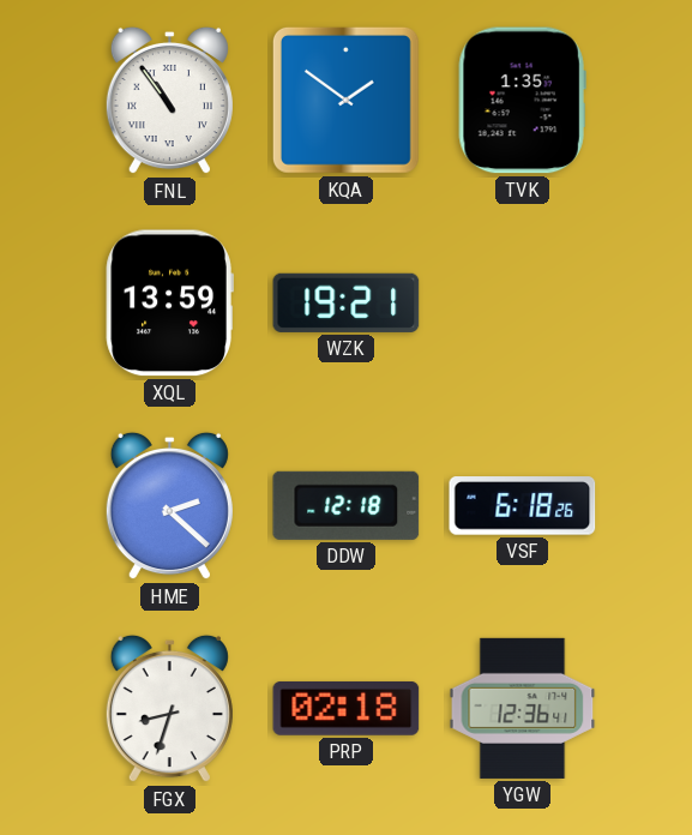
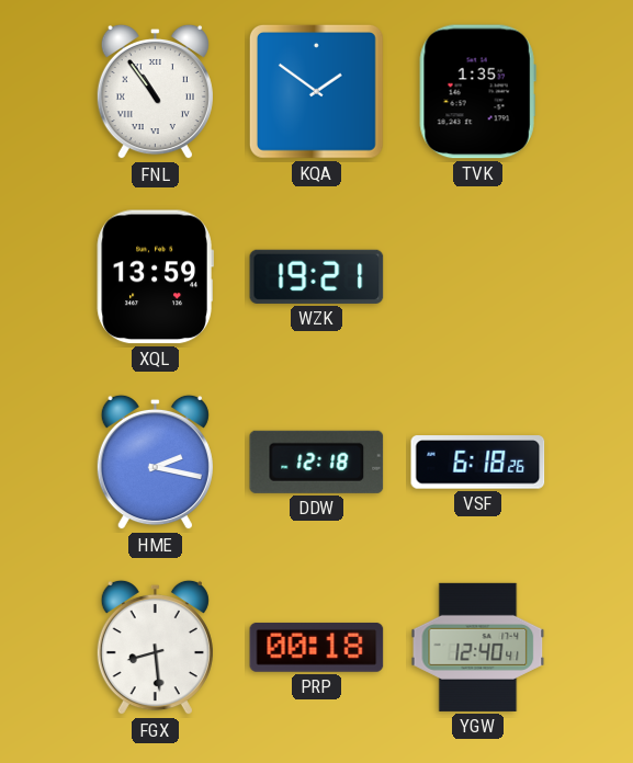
HME: 2:22 -> 2:17
FGX: 8:33 -> 8:29
PRP: 02:18 -> 00:18
YGW: 12:36 -> 12:40
